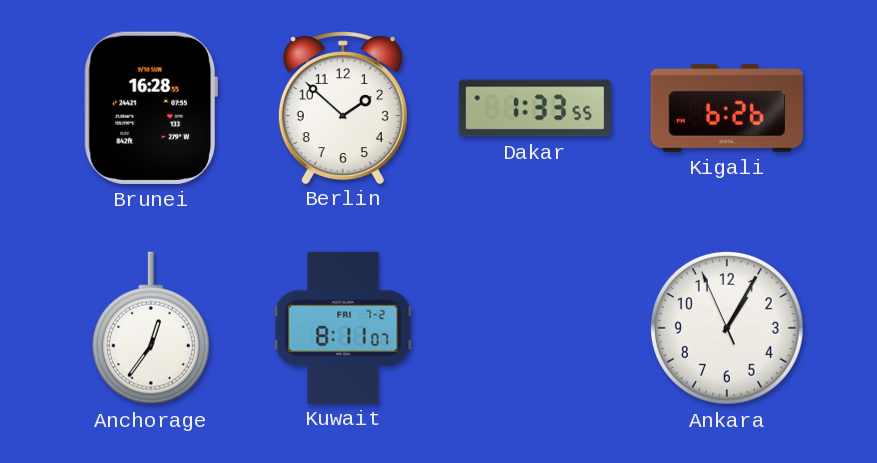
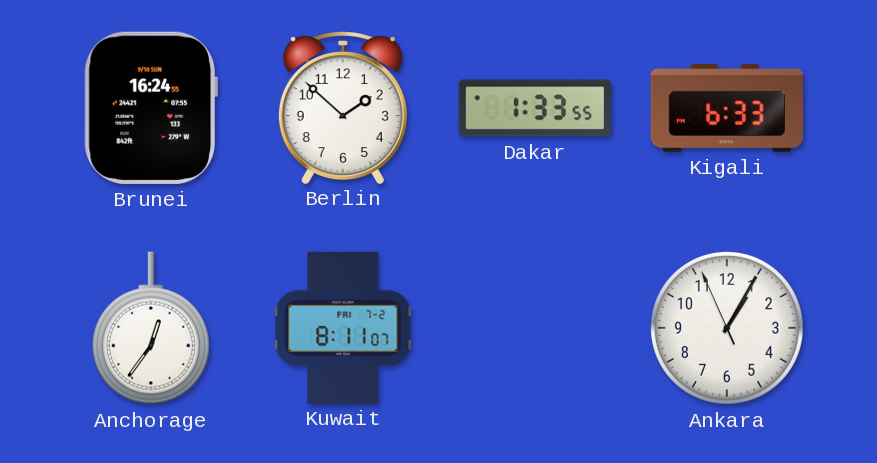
Brunei: 16:28 -> 16:24
Kigali: 6:26 -> 6:33
